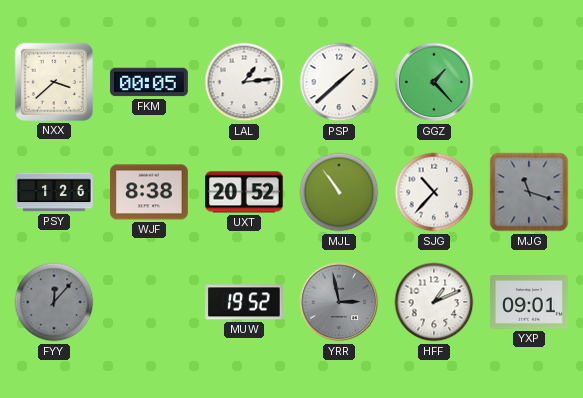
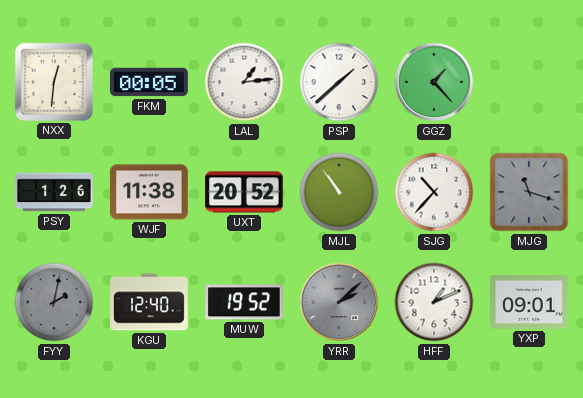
NXX: 3:38 -> 12:31
WJF: 8:38 -> 11:38
FYY: 12:07 -> 2:02
KGU: none -> 12:40
YRR: 2:58 -> 2:08
